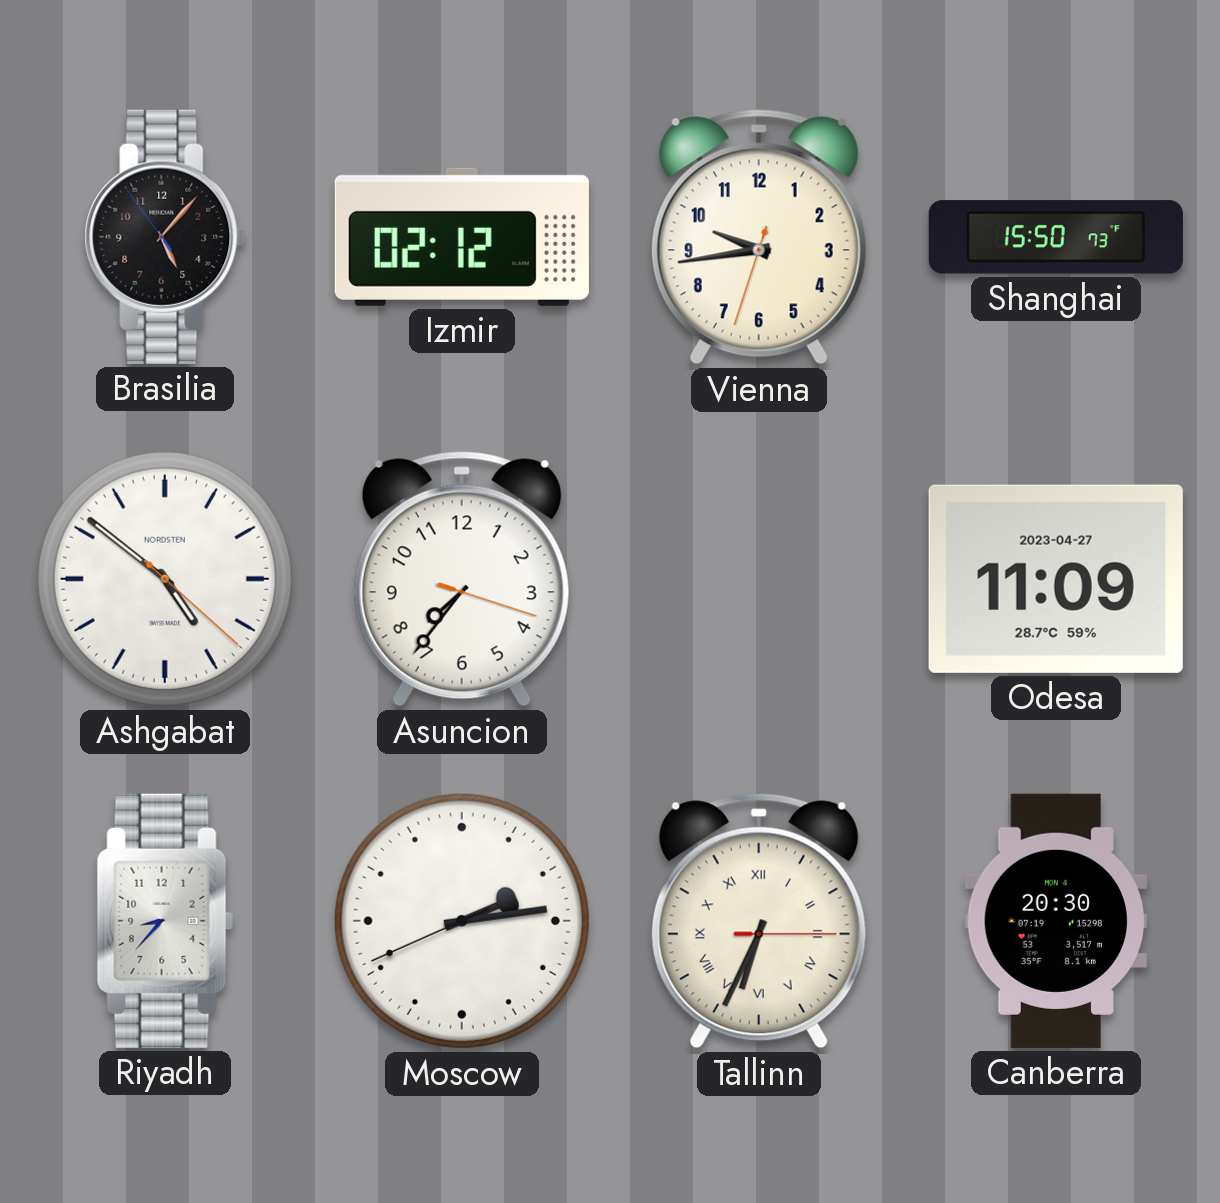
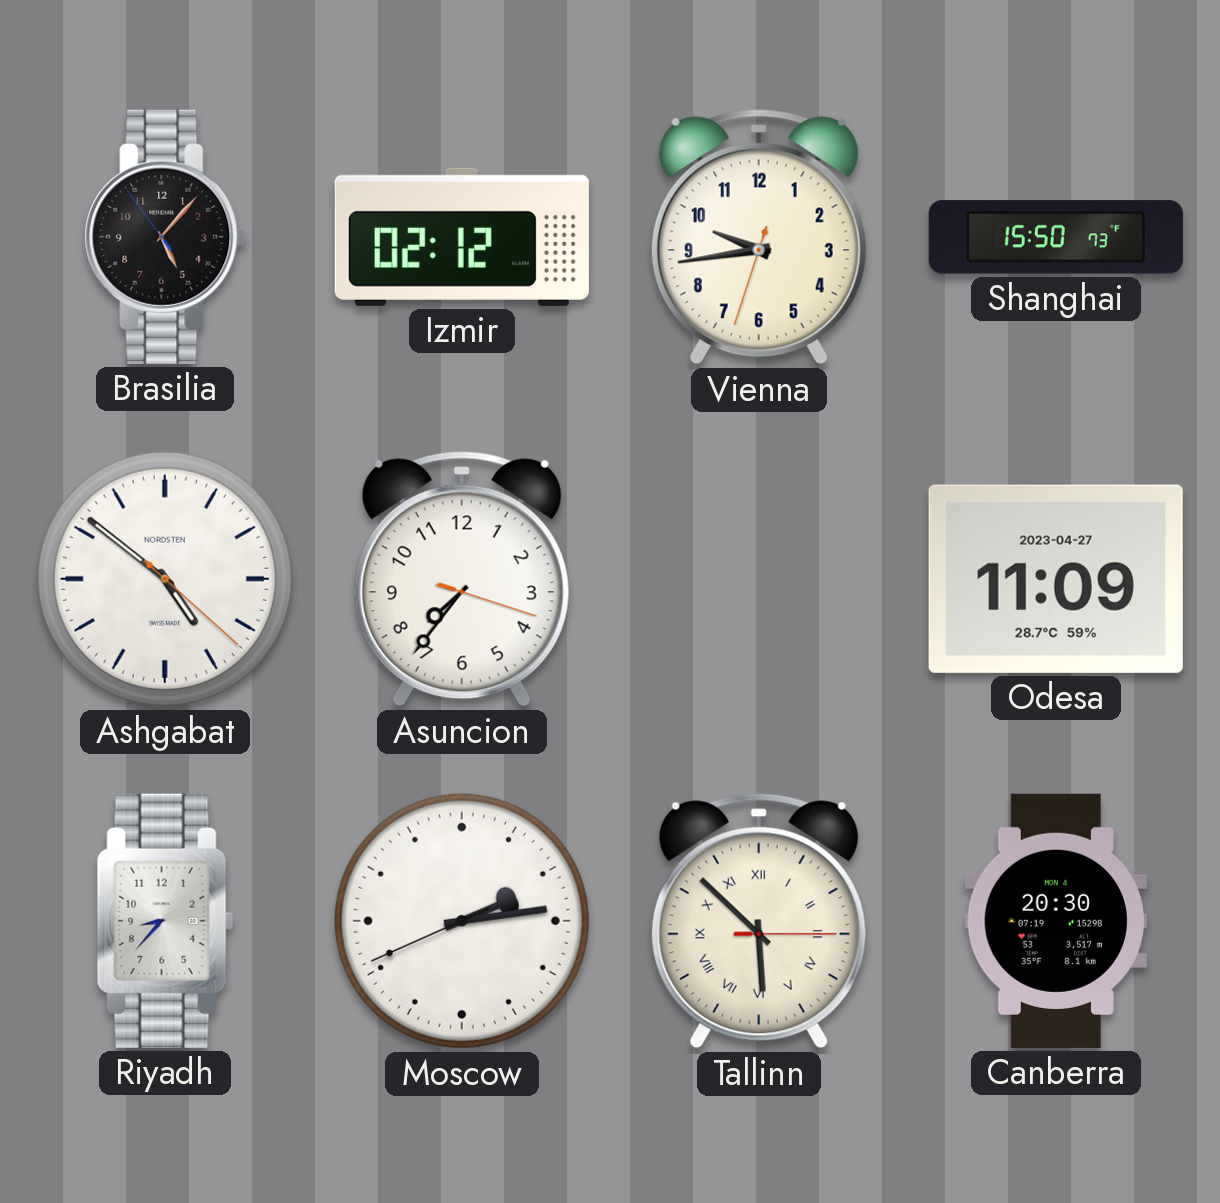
Tallinn: 6:34 -> 5:52
